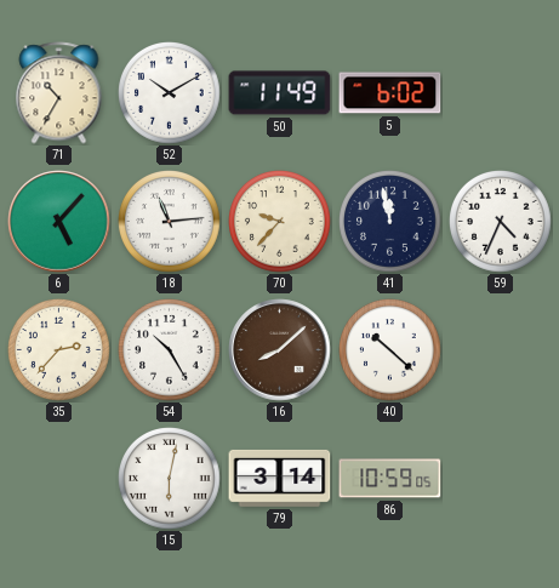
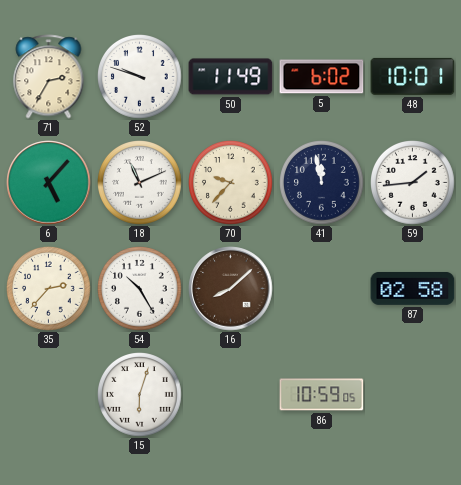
71: 10:35 -> 2:35
52: 10:10 -> 9:48
48: none -> 10:01
18: 11:14 -> 11:11
59: 4:34 -> 1:44
40: 10:22 -> none
87: none -> 02:58
15: 6:02 -> 6:03
79: 3:14 -> none
